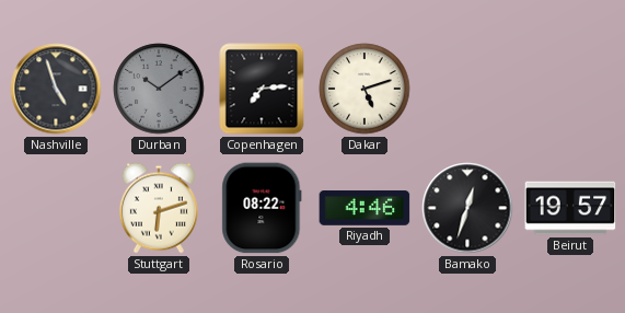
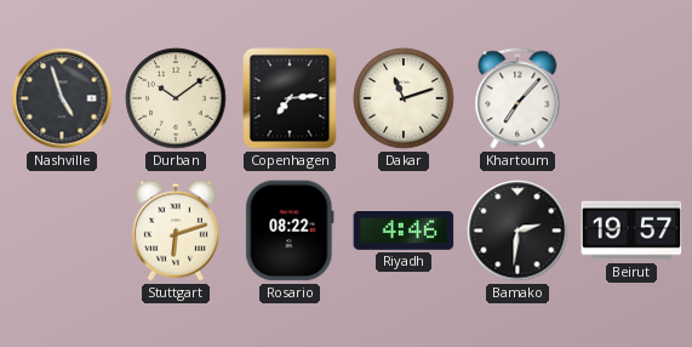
Durban dial: grey -> cream
Dakar: 5:12 -> 11:12
Khartoum: none -> 7:07
Bamako: 12:33 -> 2:31
